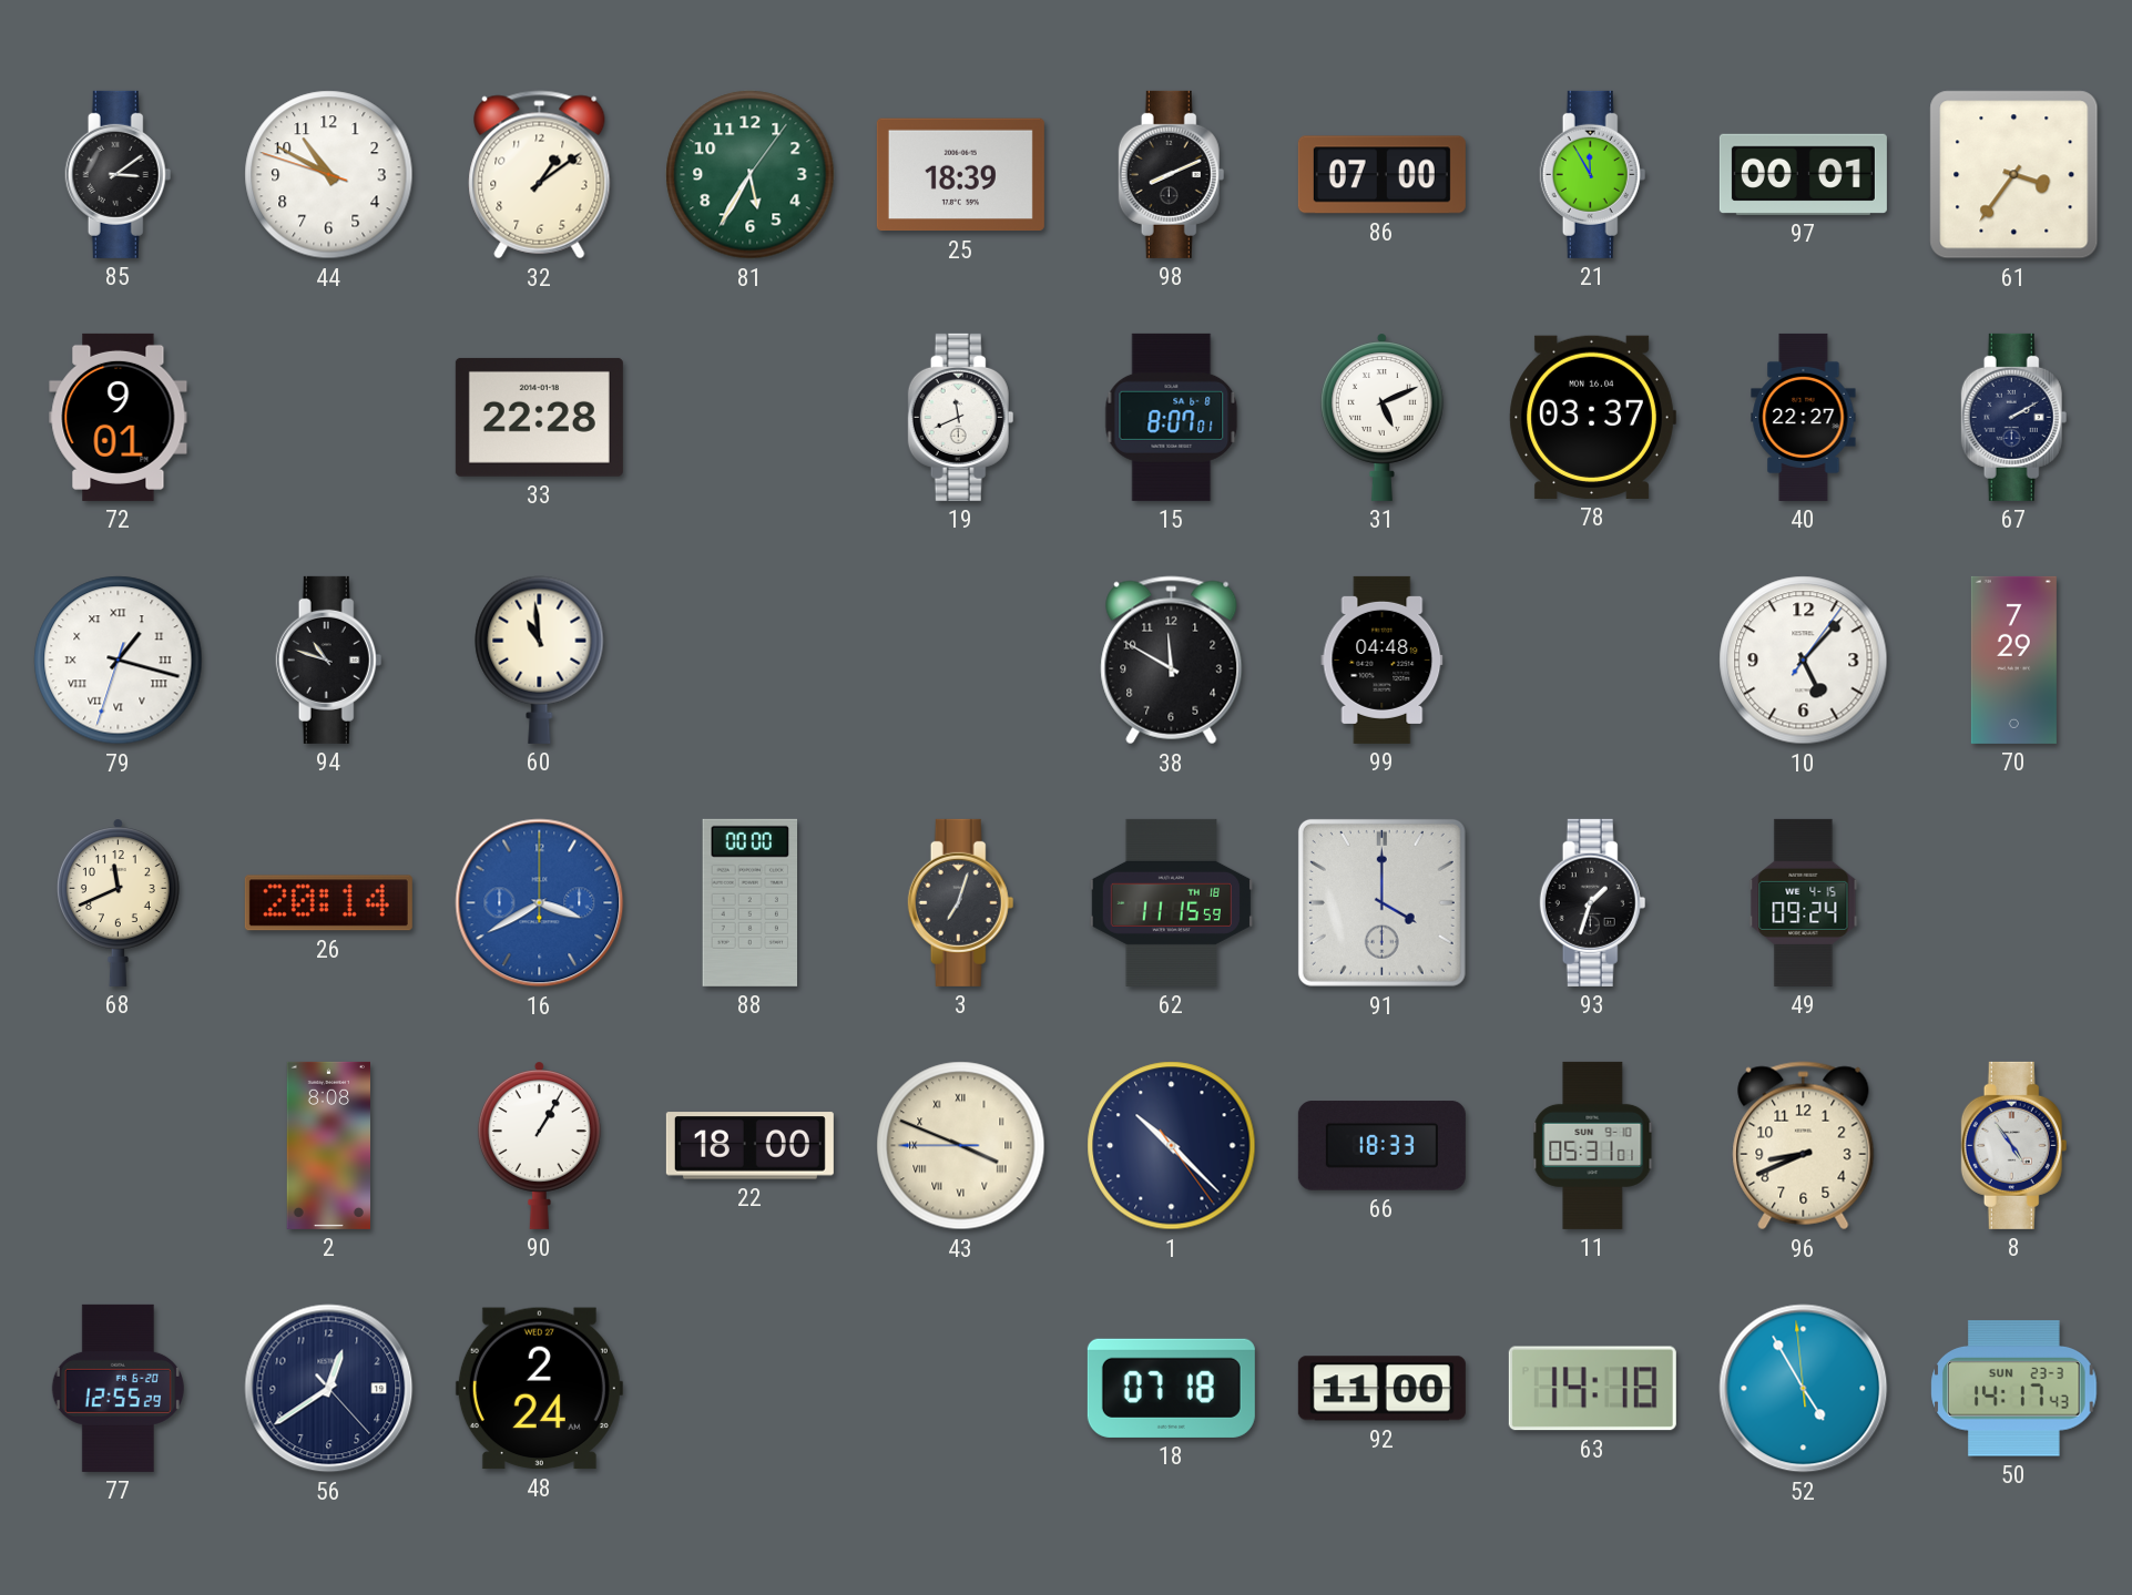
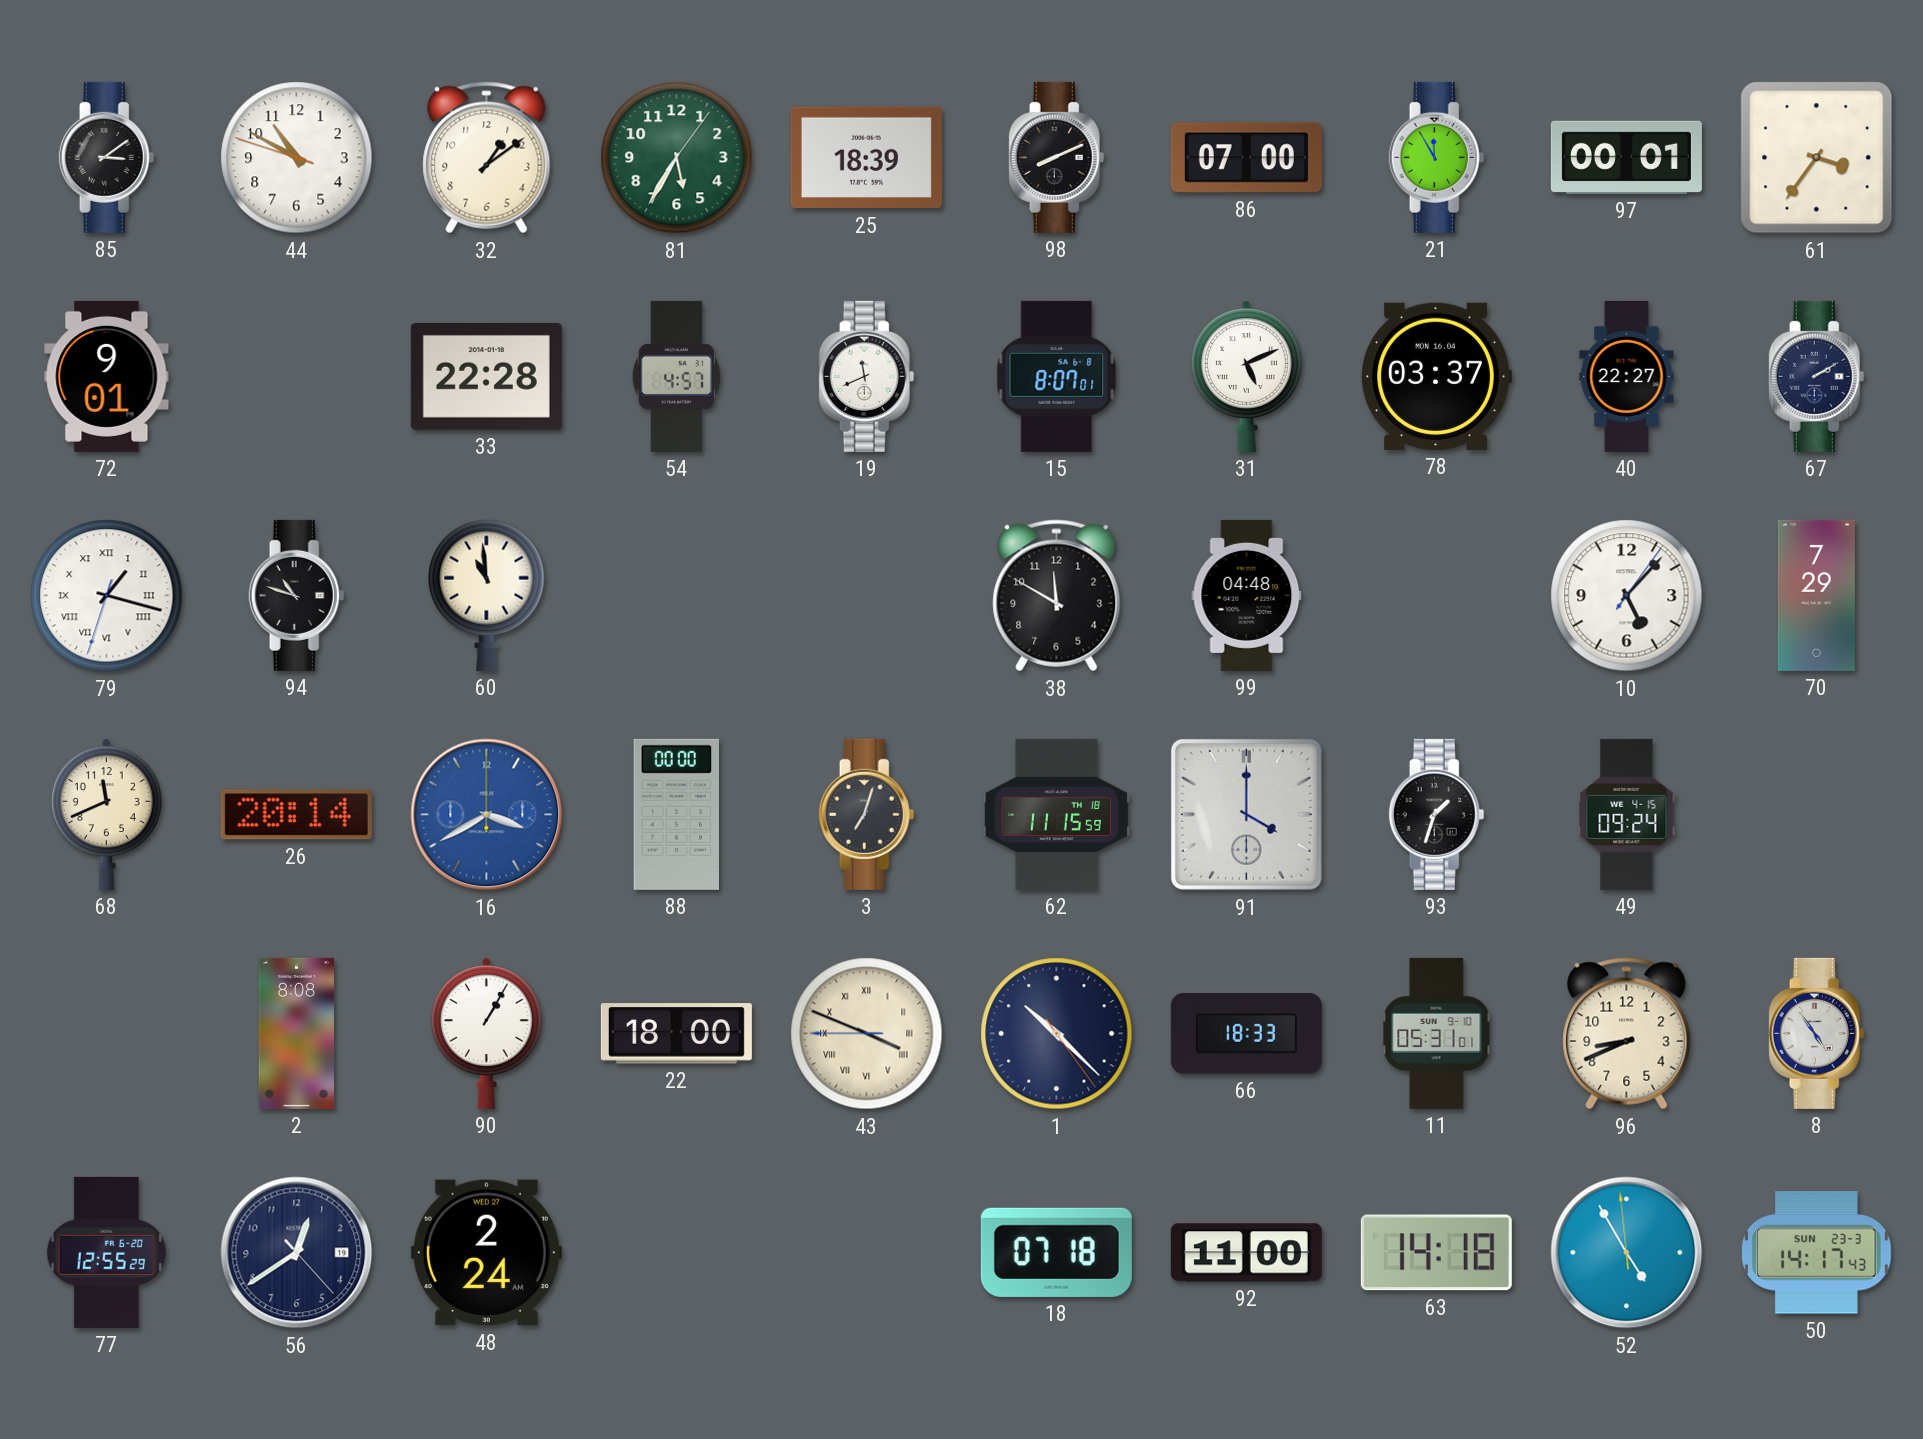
54: none -> 4:57
